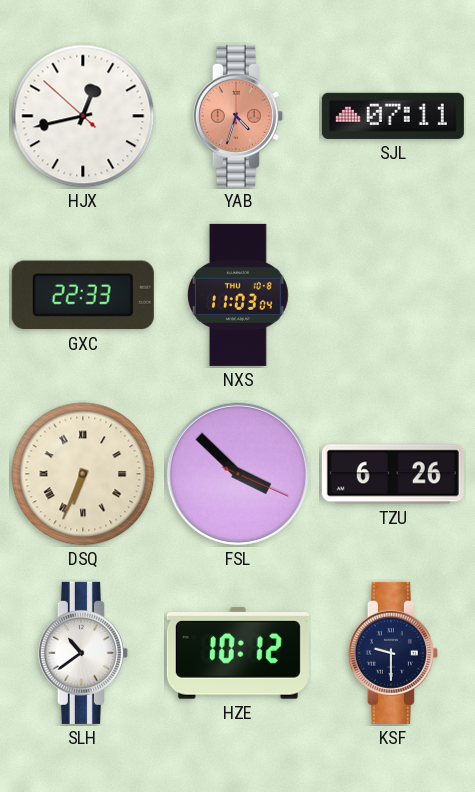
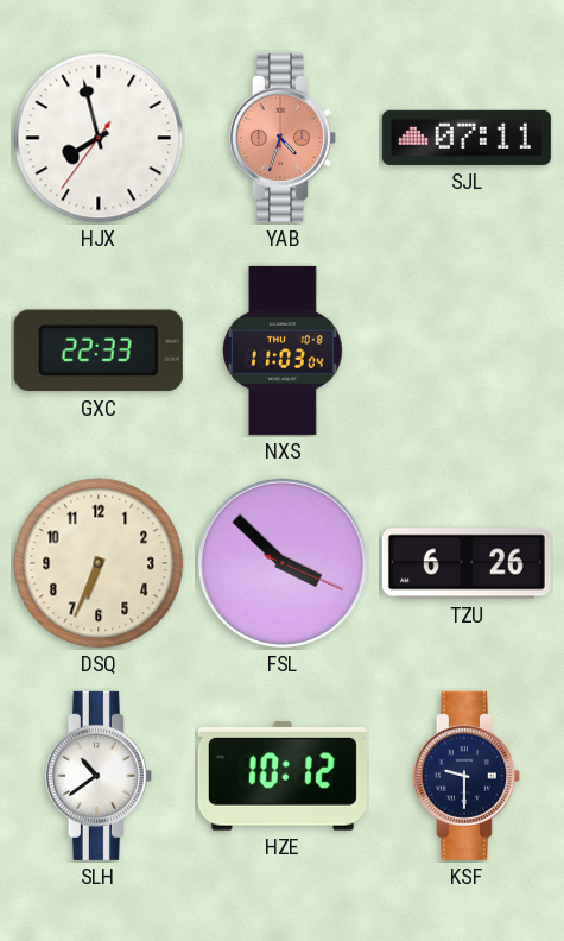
HJX: 12:42 -> 7:57
DSQ numerals: Roman -> Arabic
